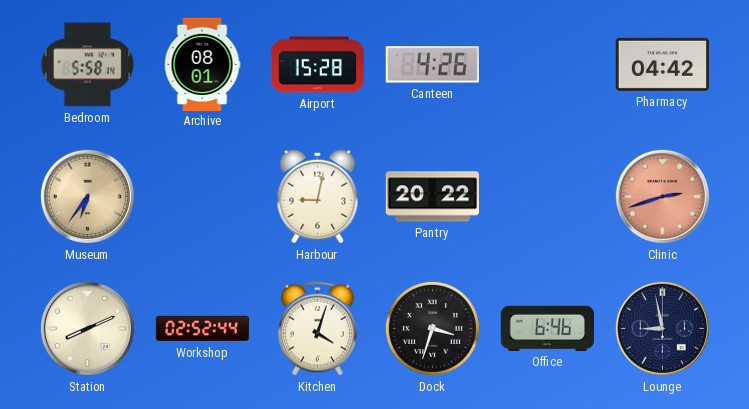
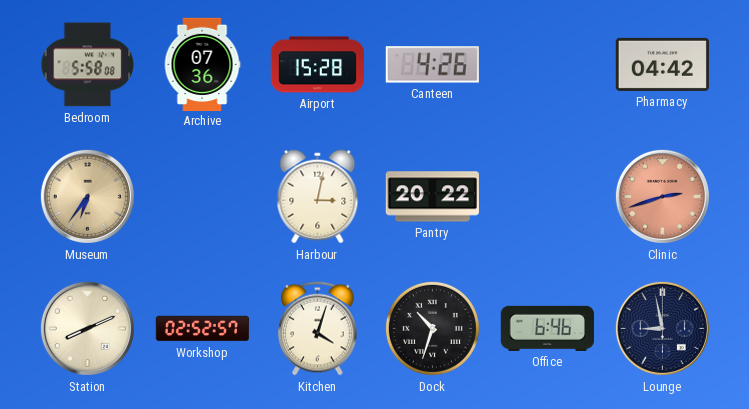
Bedroom: 5:58:14 -> 5:58:08
Archive: 08:01 -> 07:36
Harbour: 9:02 -> 3:02
Workshop: 02:52:44 -> 02:52:57
Dock: 3:33 -> 10:33
